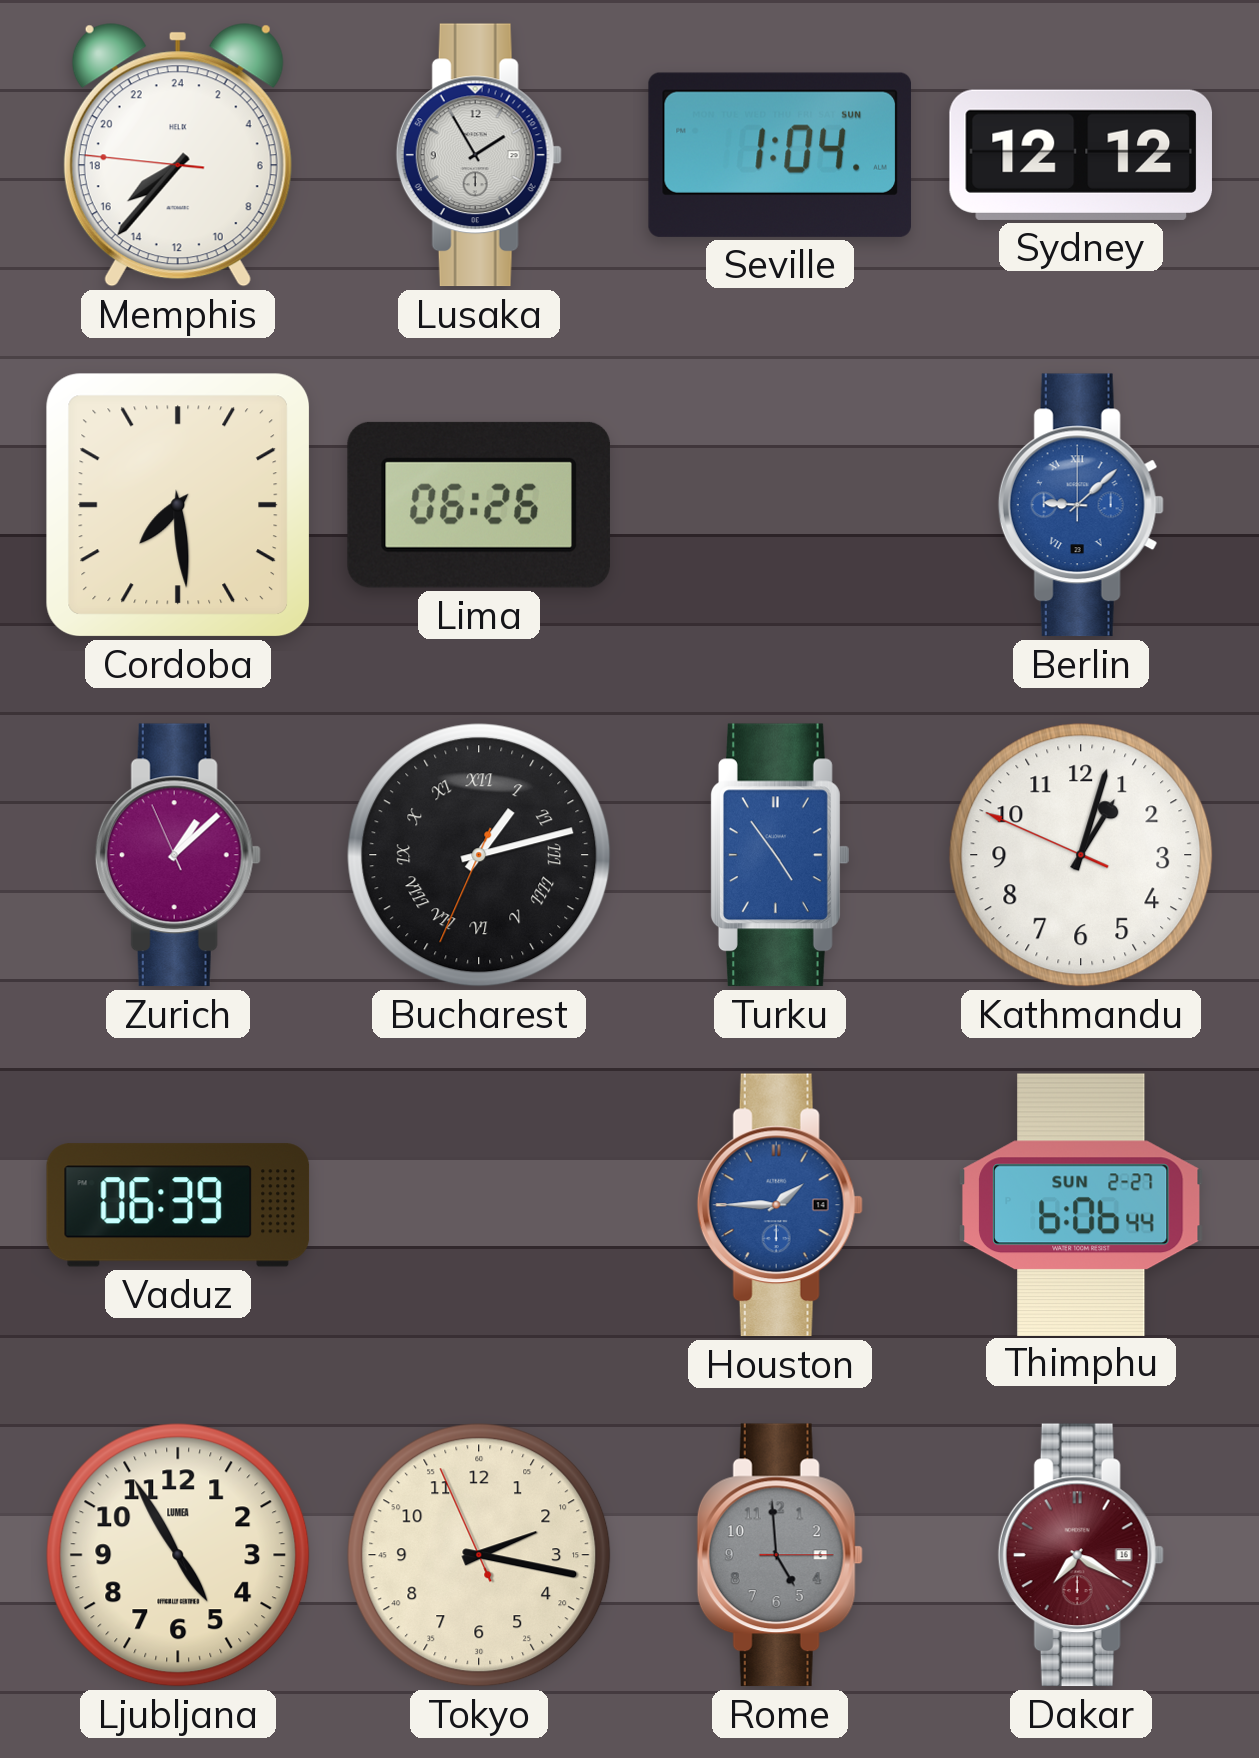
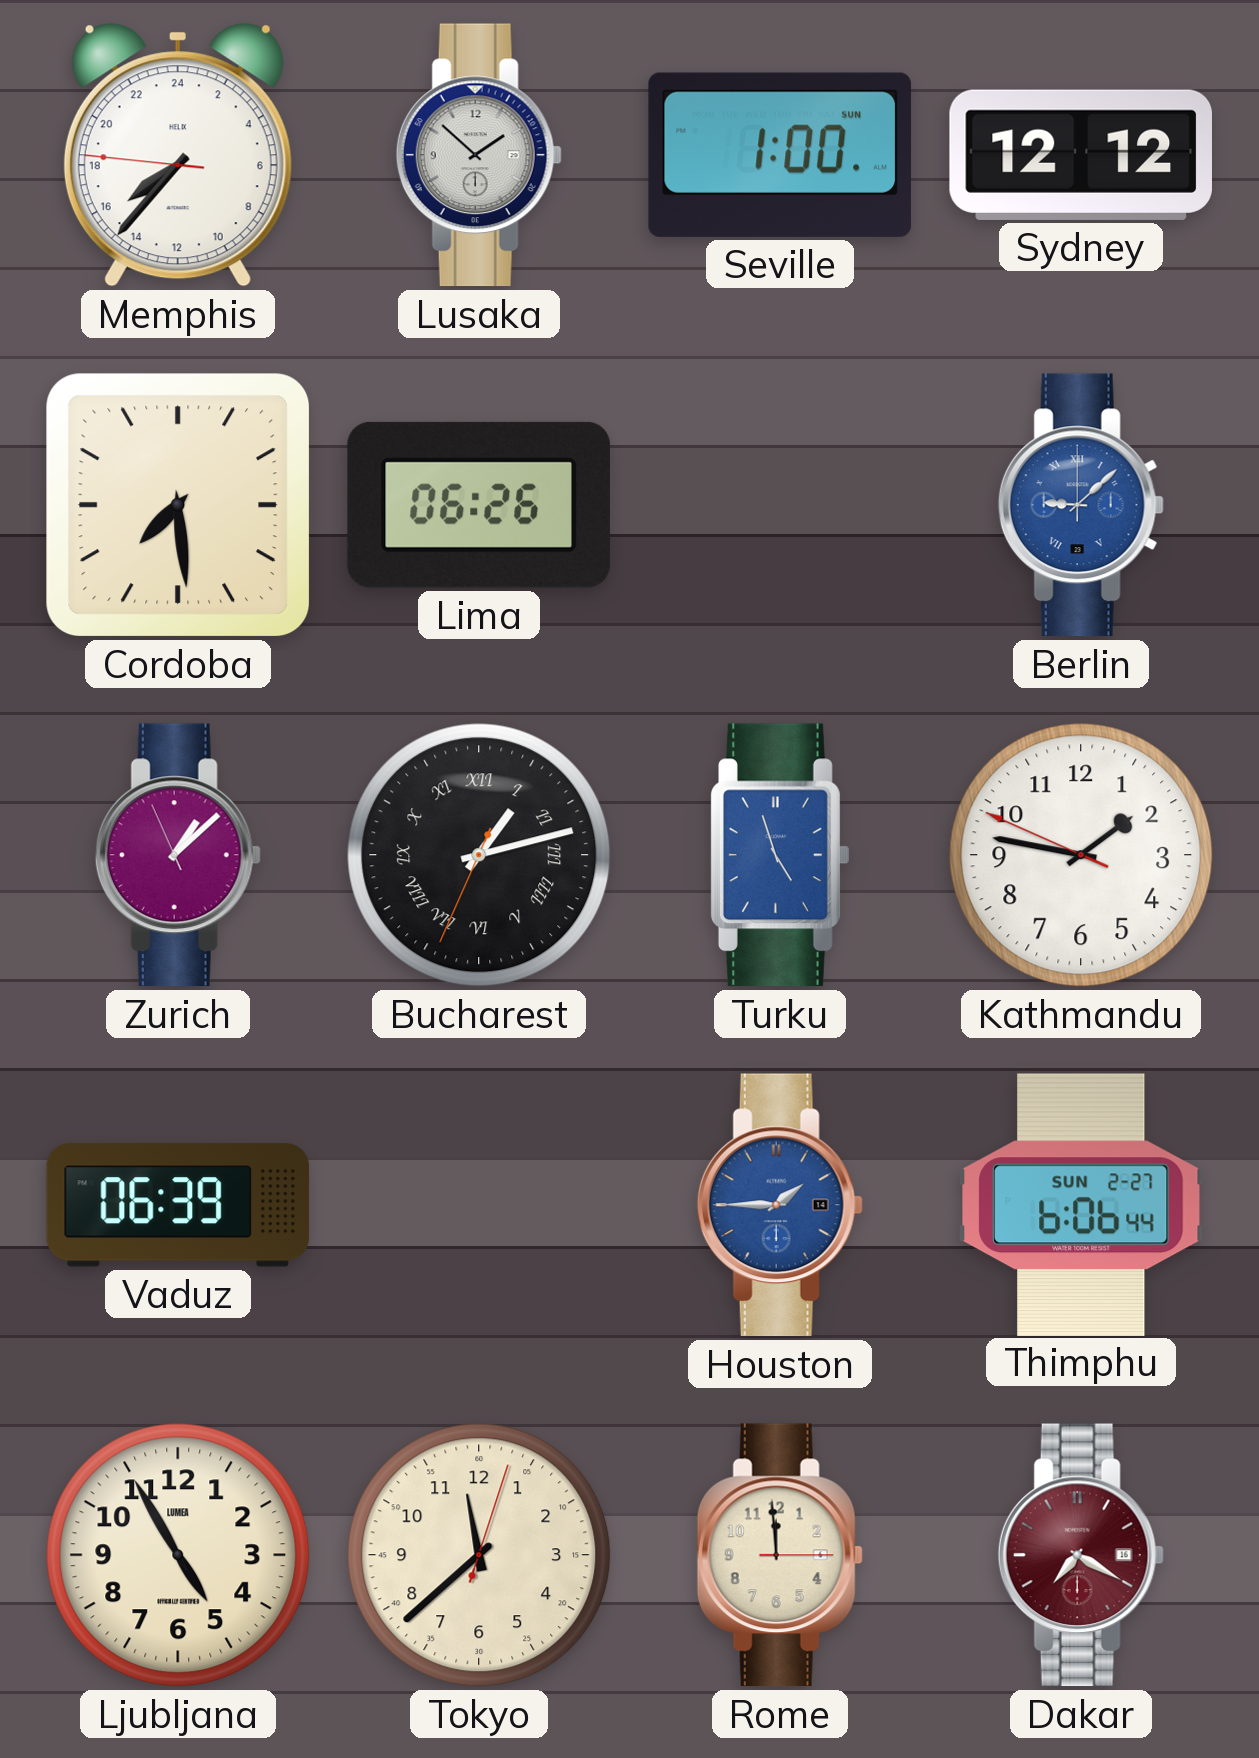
Lusaka: 1:55 -> 1:52
Seville: 1:04 -> 1:00
Turku: 4:54 -> 4:57
Kathmandu: 1:02 -> 1:46
Tokyo: 2:16 -> 11:38
Rome: 4:59 -> 11:59
Rome dial: grey -> cream
